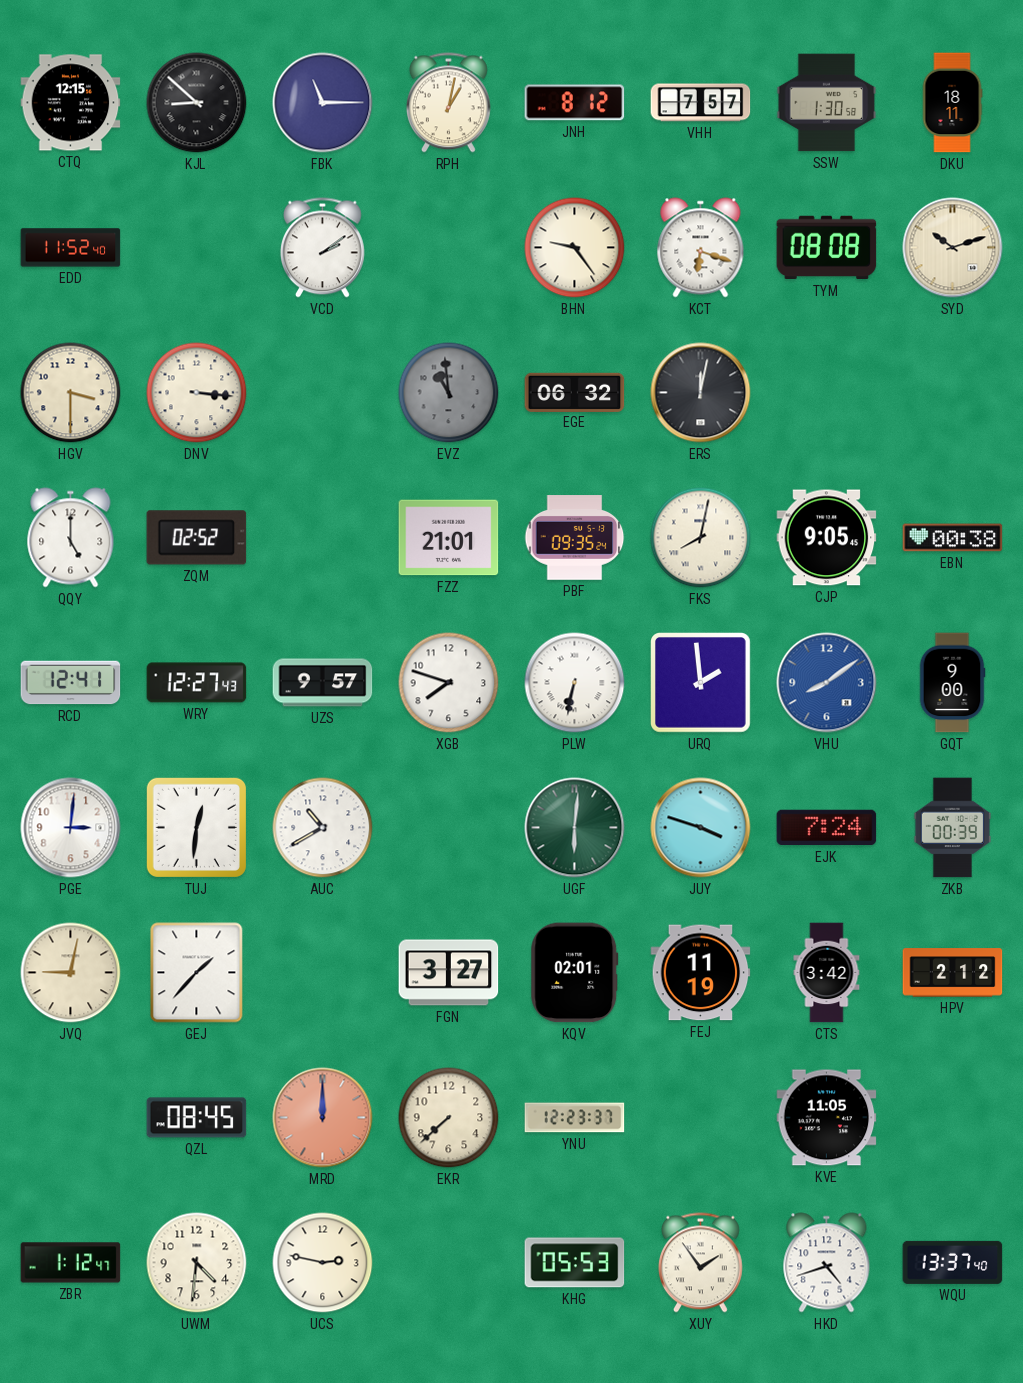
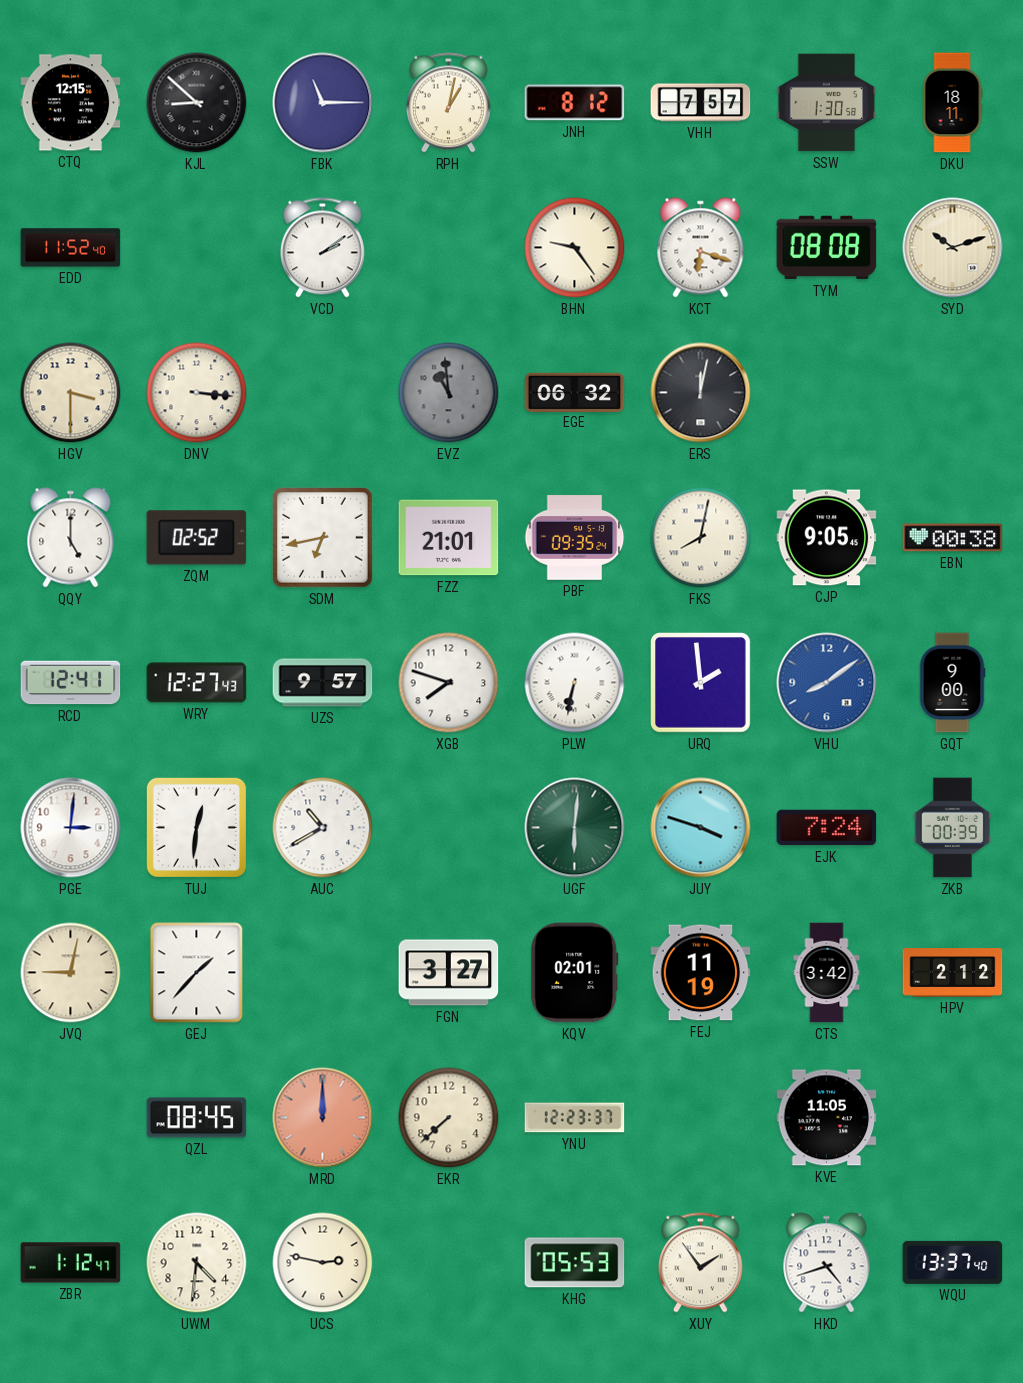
SDM: none -> 6:43
